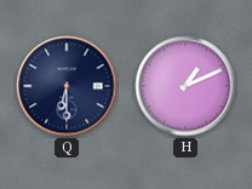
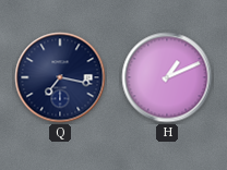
Q: 6:30 -> 7:17
